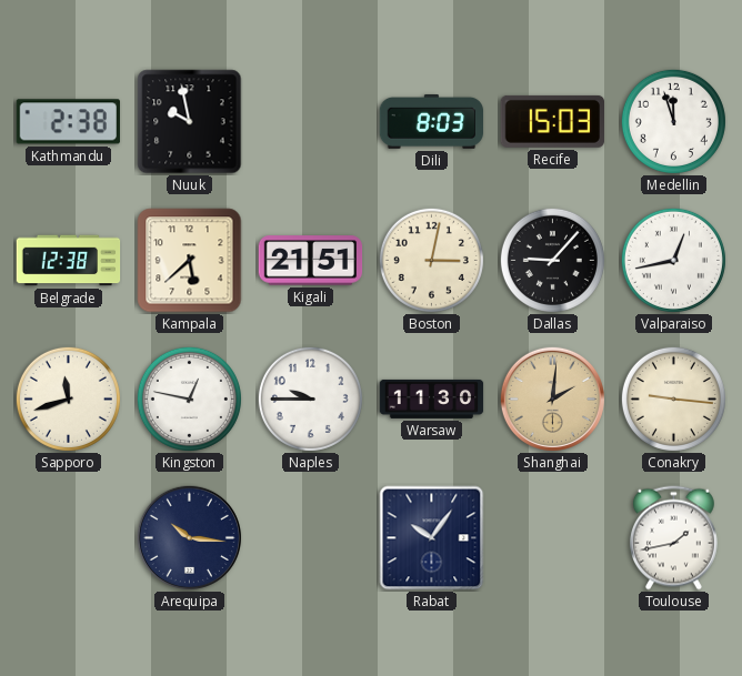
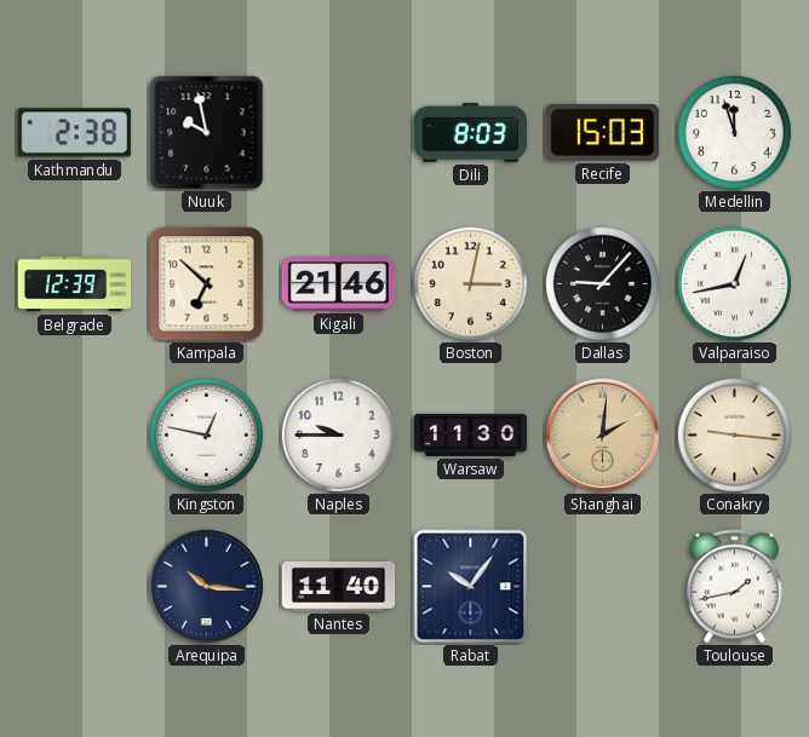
Belgrade: 12:38 -> 12:39
Kampala: 5:38 -> 6:52
Kigali: 21:51 -> 21:46
Sapporo: 11:42 -> none
Nantes: none -> 11:40
